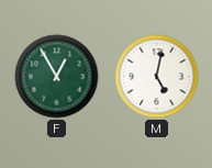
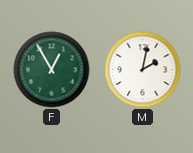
M: 5:02 -> 2:02
